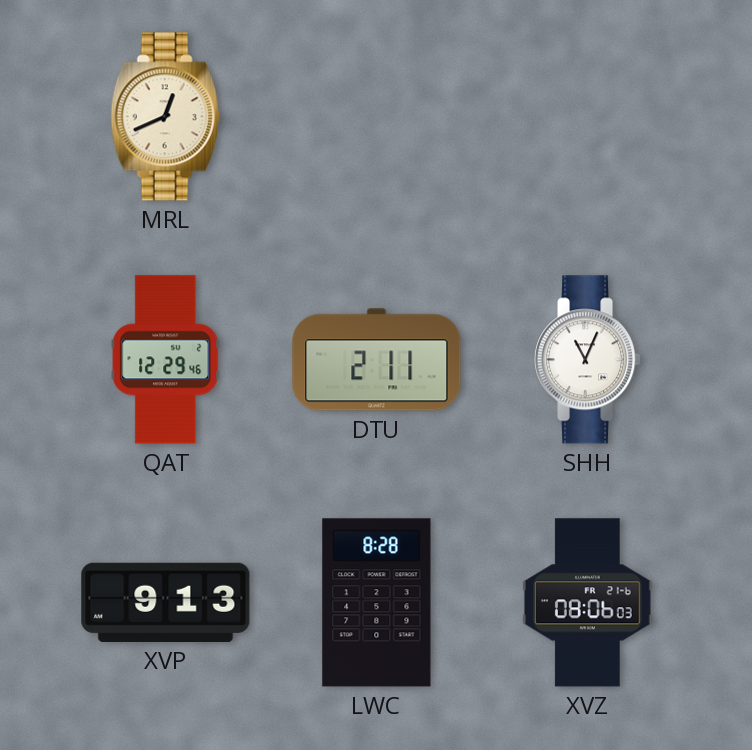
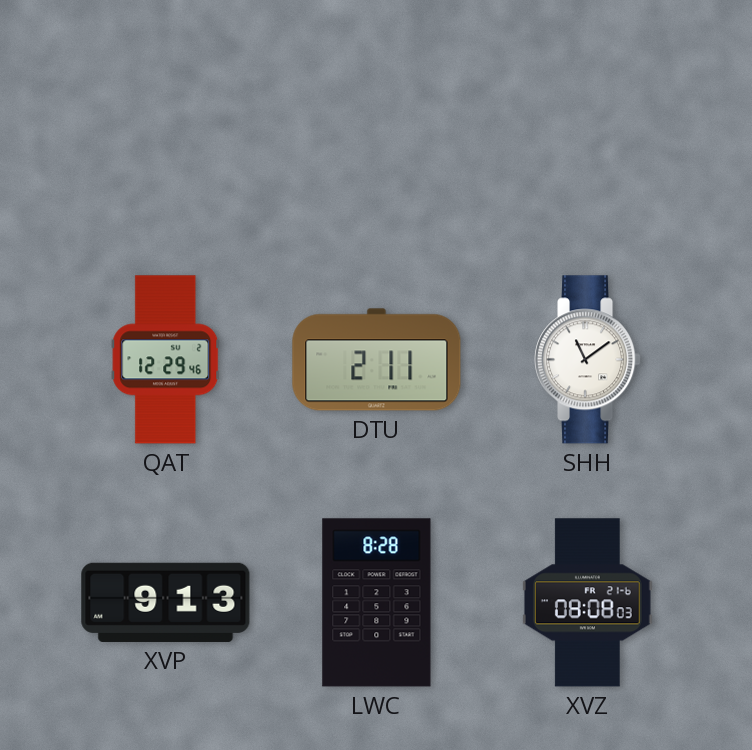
MRL: 12:41 -> none
SHH: 11:04 -> 11:09
XVZ: 08:06 -> 08:08
